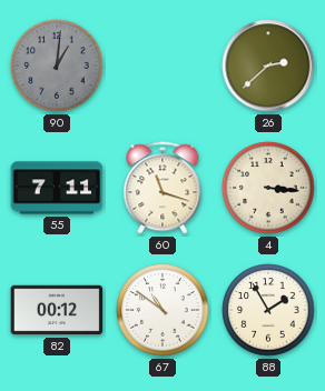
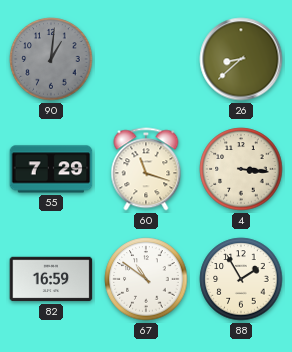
26: 2:38 -> 8:38
55: 7:11 -> 7:29
82: 00:12 -> 16:59
